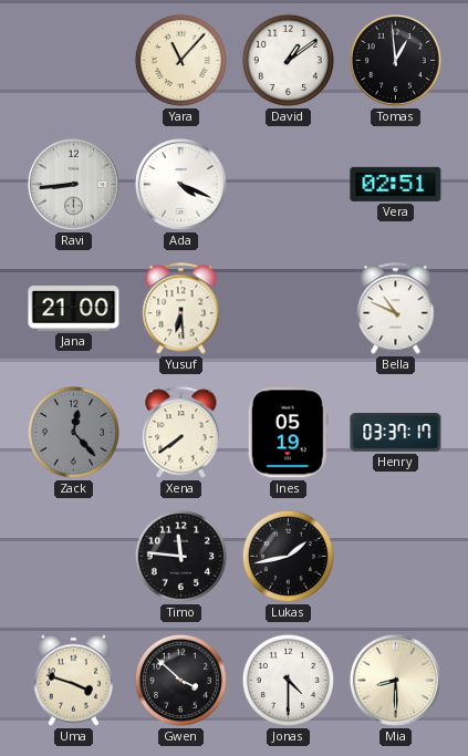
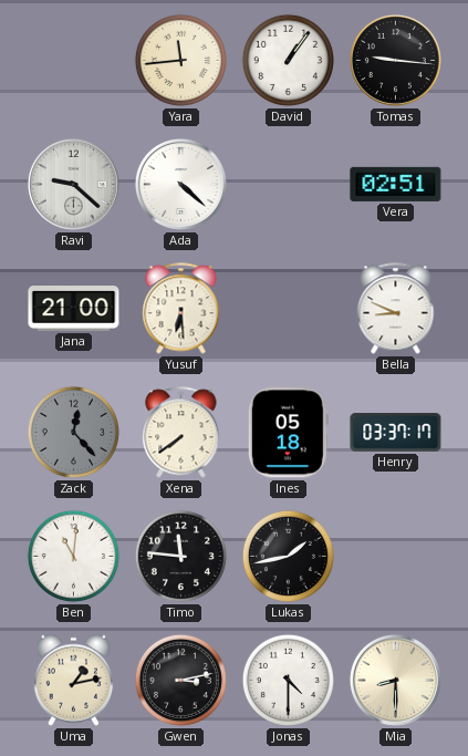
Yara: 11:07 -> 11:44
David: 1:09 -> 1:06
Tomas: 12:59 -> 9:16
Ravi: 8:44 -> 9:22
Ada: 4:19 -> 4:22
Bella: 10:49 -> 8:49
Ines: 05:19 -> 05:18
Ben: none -> 11:01
Uma: 3:48 -> 1:13
Gwen: 3:52 -> 3:13
